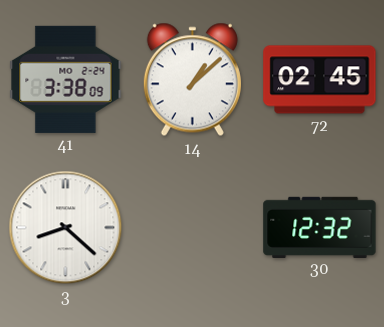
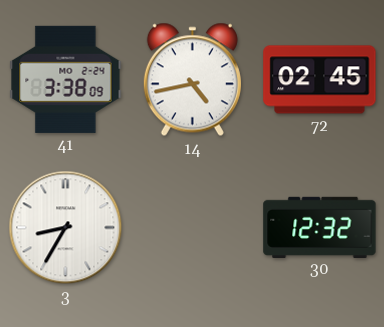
14: 1:08 -> 4:43
3: 8:22 -> 8:35
